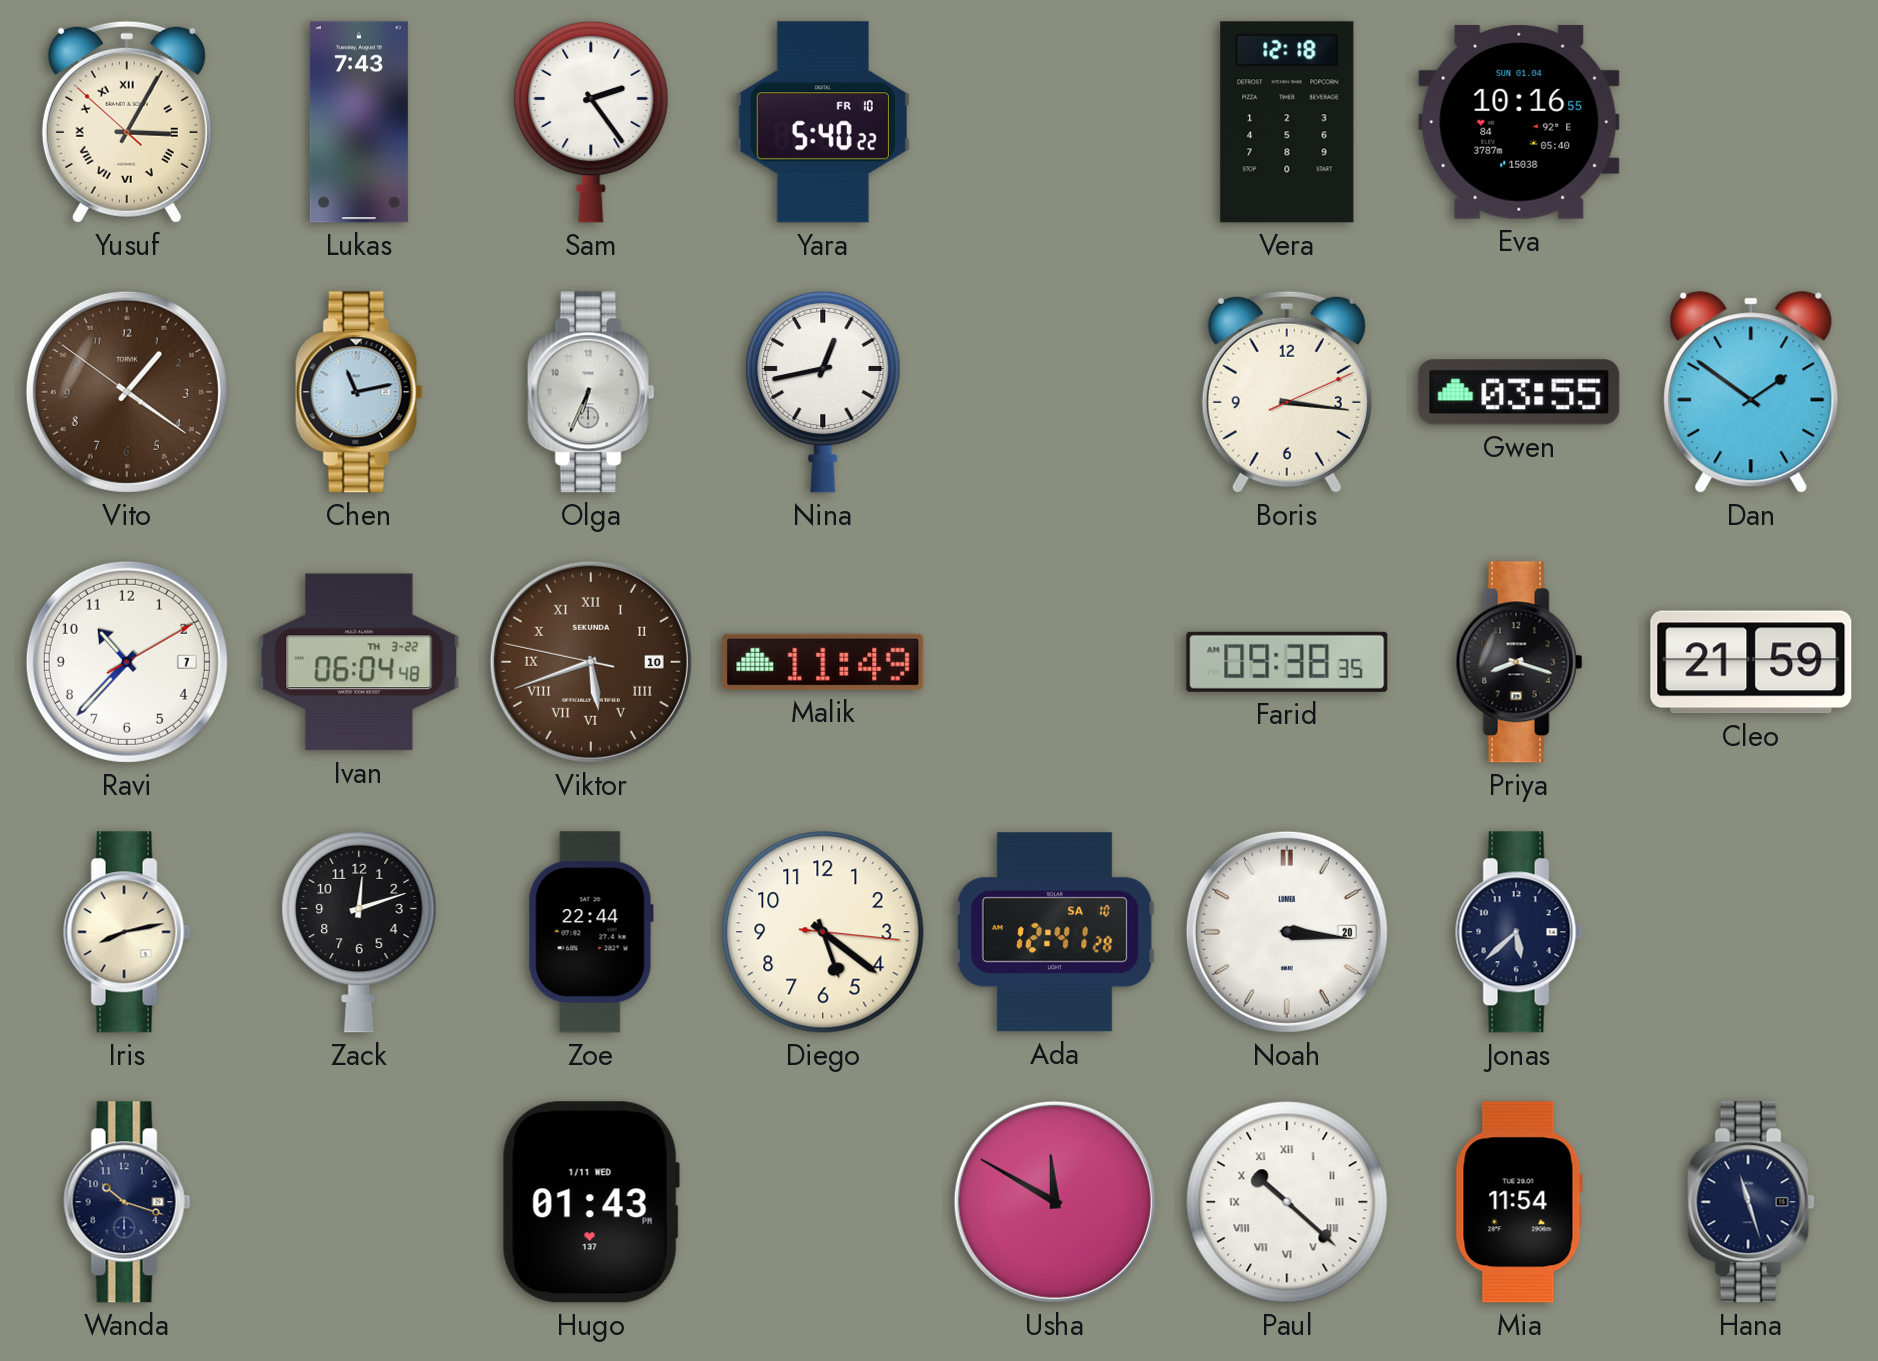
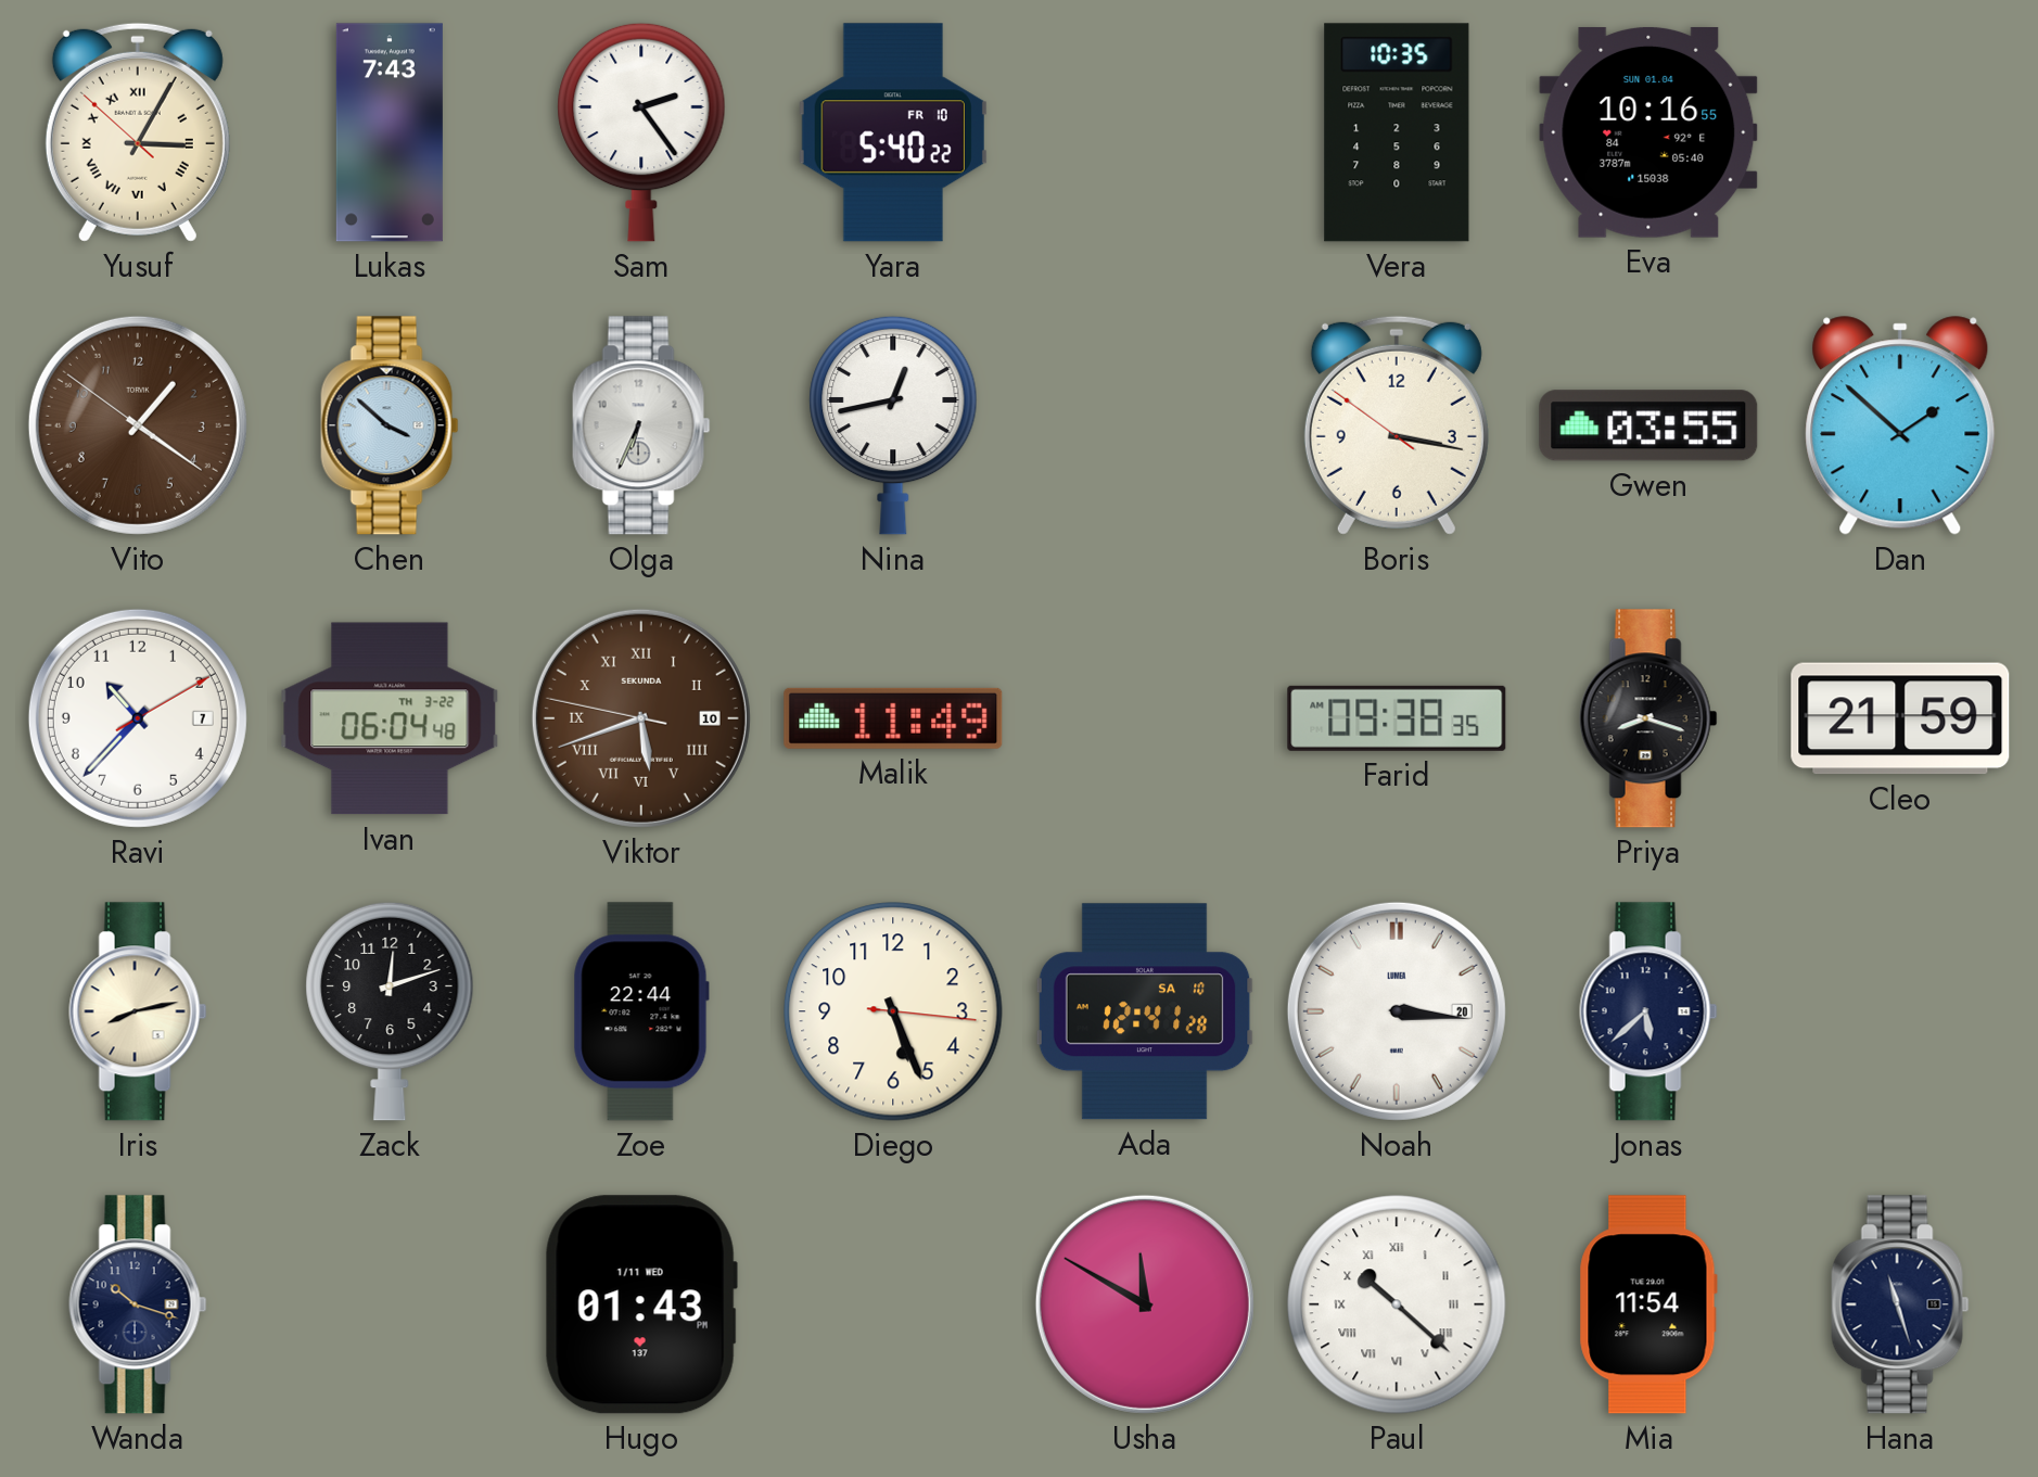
Vera: 12:18 -> 10:35
Chen: 11:13 -> 3:52
Boris: 3:16:11 -> 3:16:51
Dan: 1:51 -> 1:52
Diego: 5:21 -> 5:26
